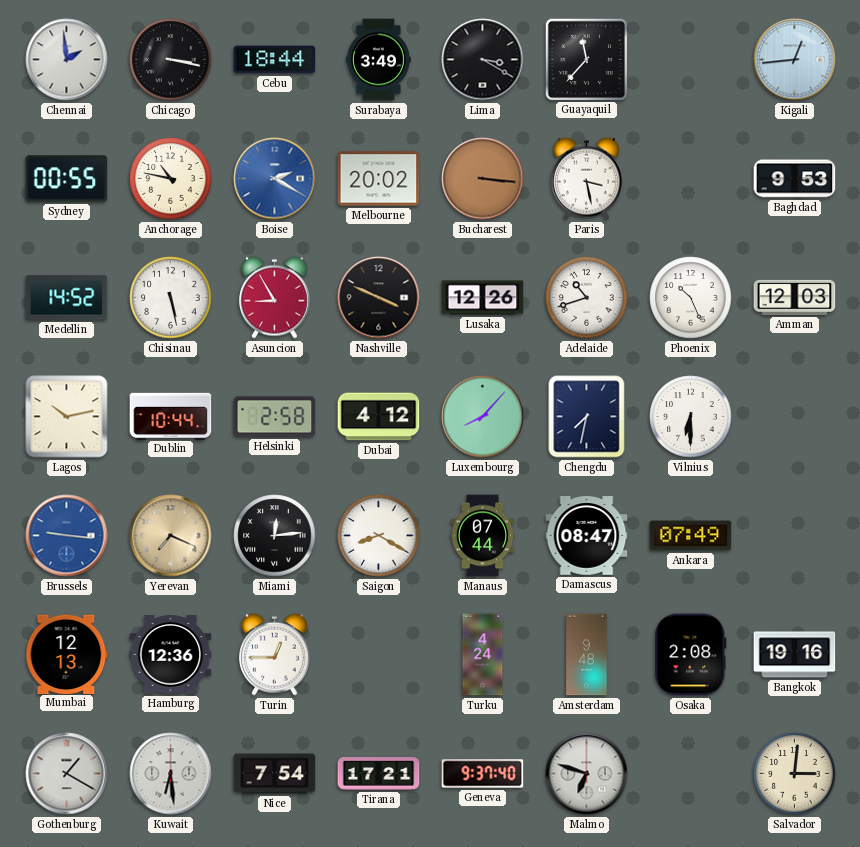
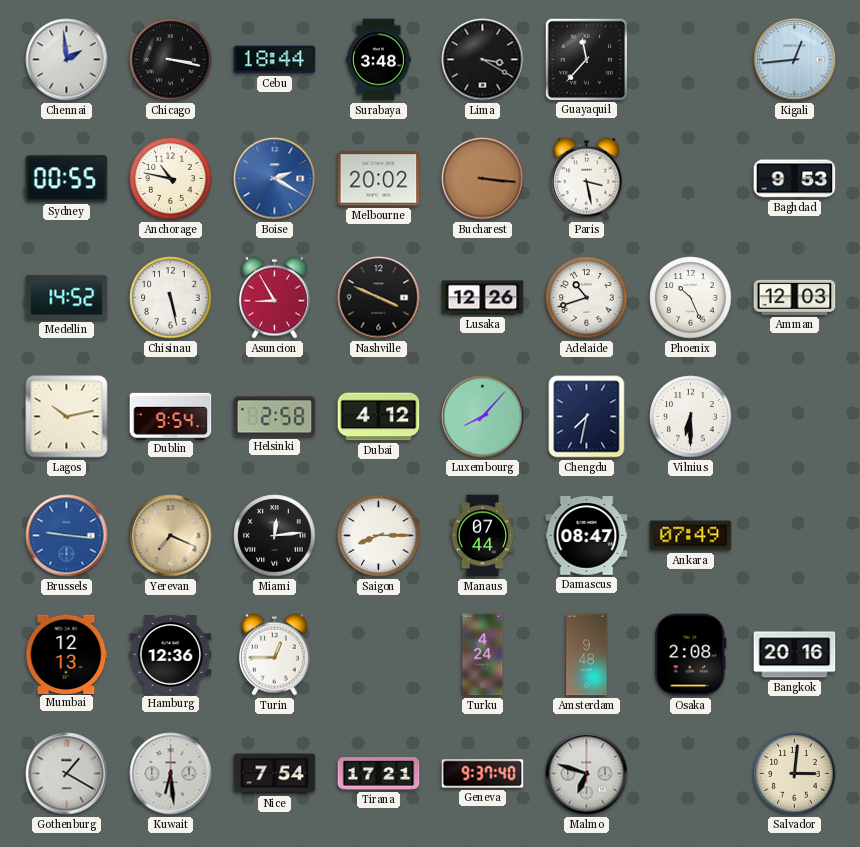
Surabaya: 3:49 -> 3:48
Dublin: 10:44 -> 9:54
Saigon: 8:20 -> 8:15
Bangkok: 19:16 -> 20:16
